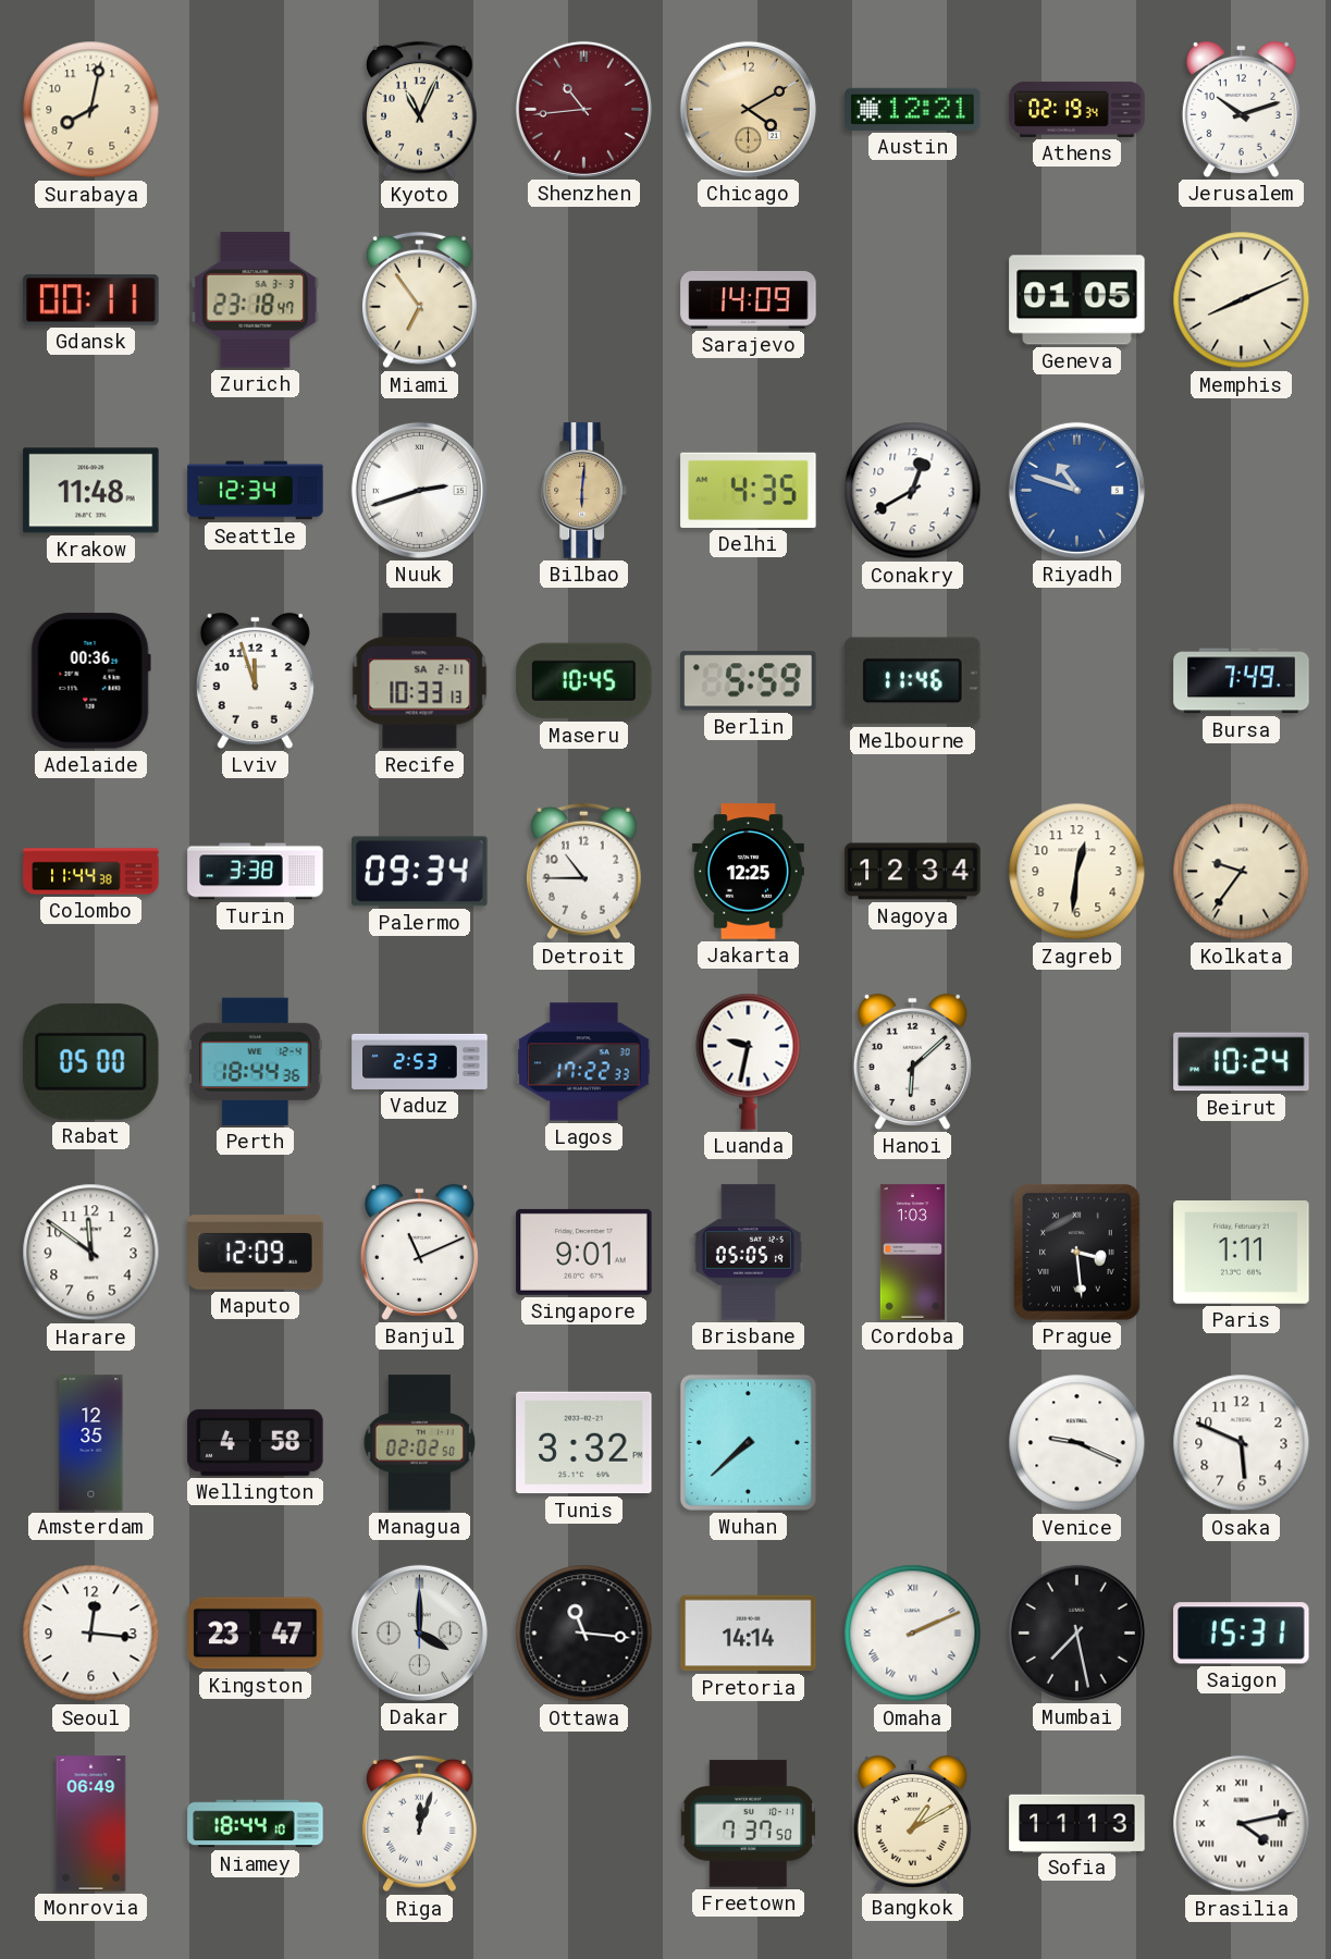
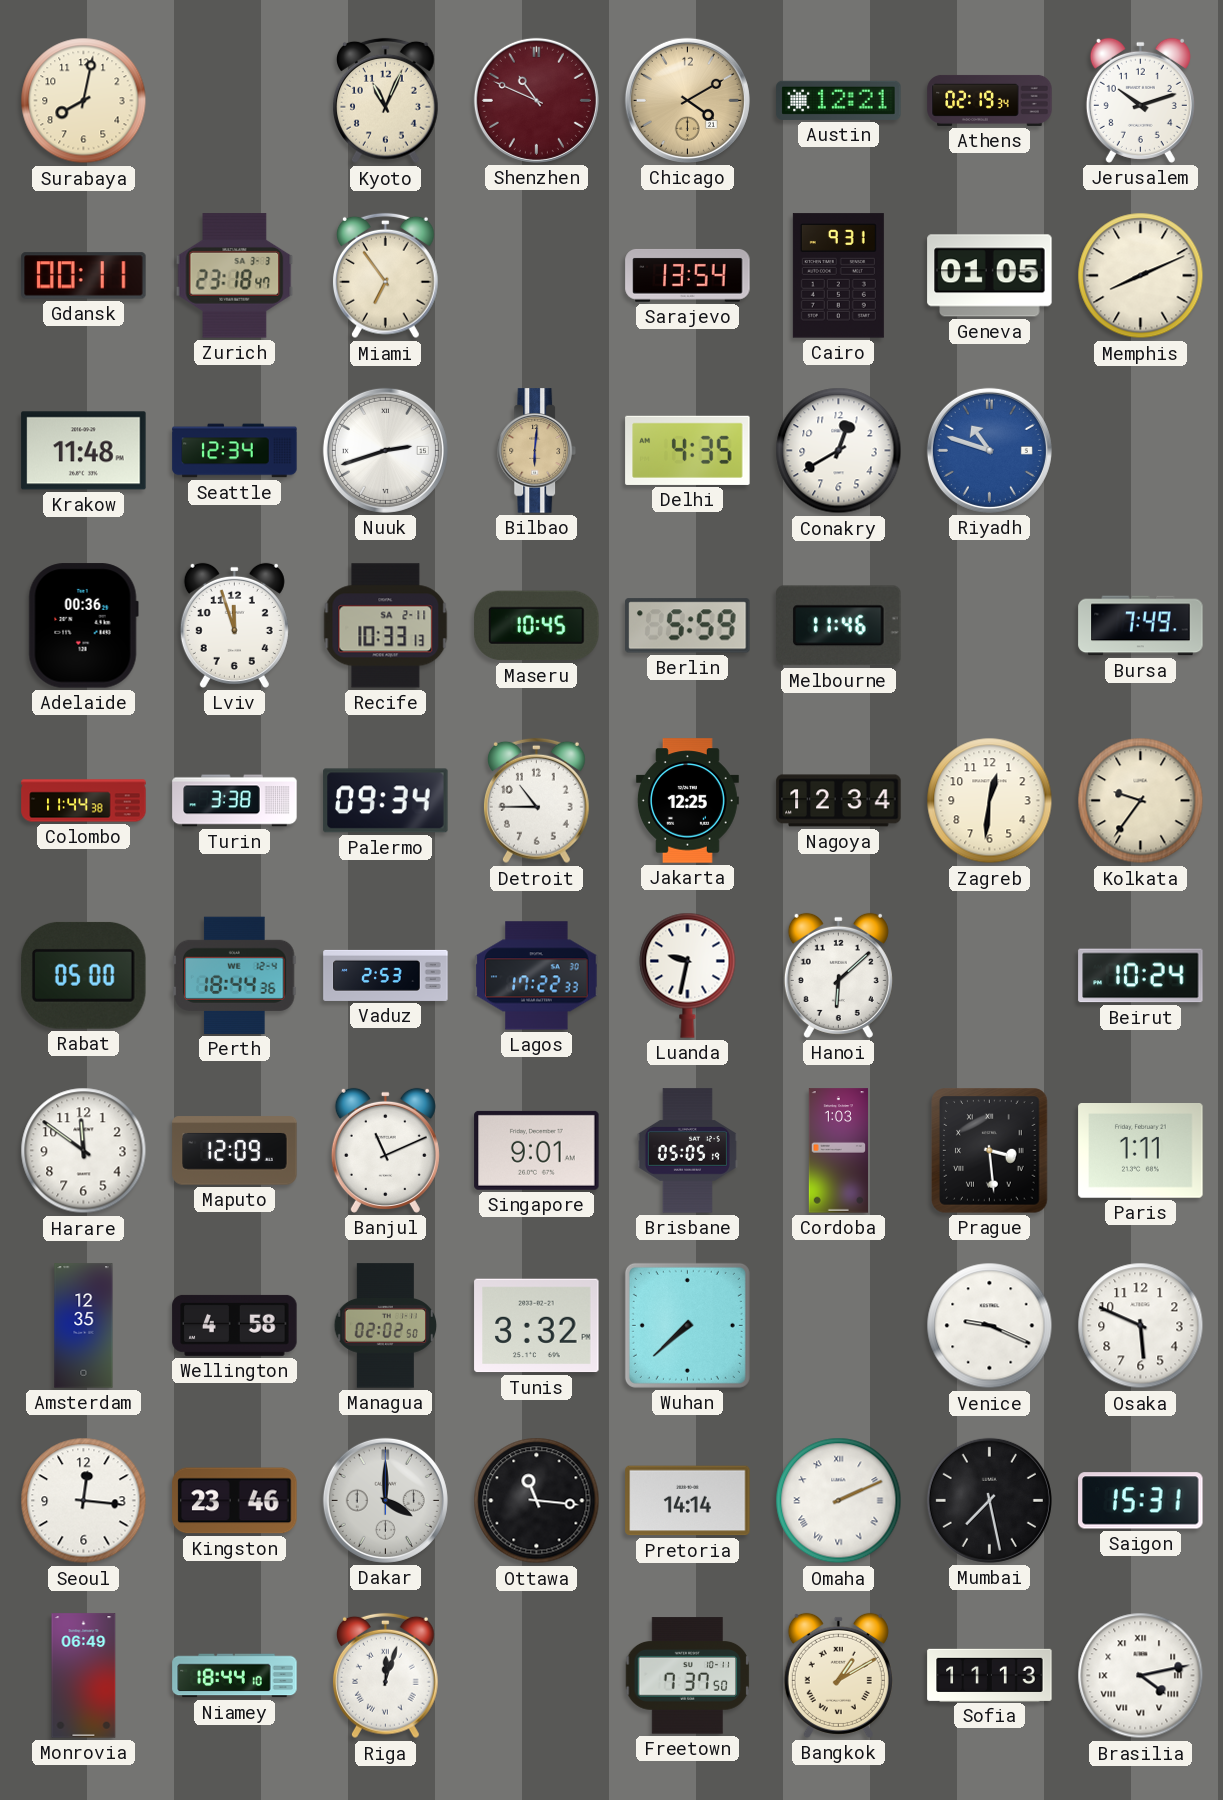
Shenzhen: 10:44 -> 10:49
Sarajevo: 14:09 -> 13:54
Cairo: none -> 9:31
Kingston: 23:47 -> 23:46
